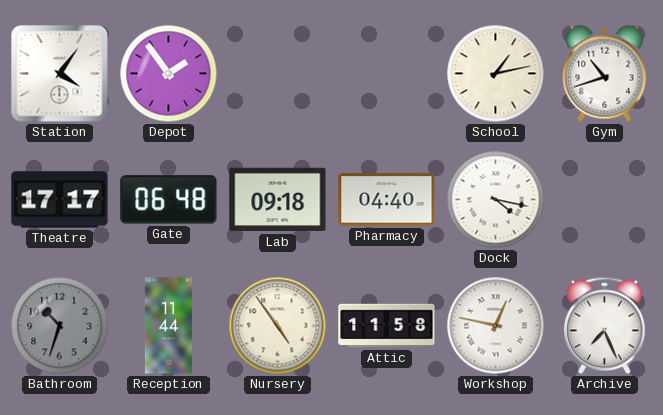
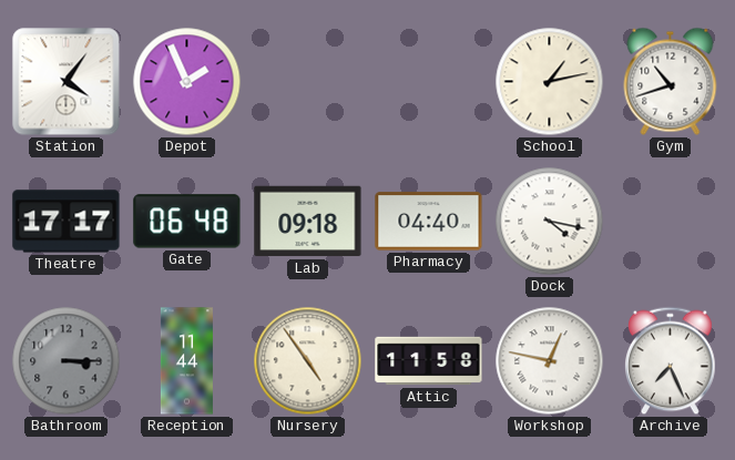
Depot: 1:54 -> 1:56
Bathroom: 10:33 -> 3:15
